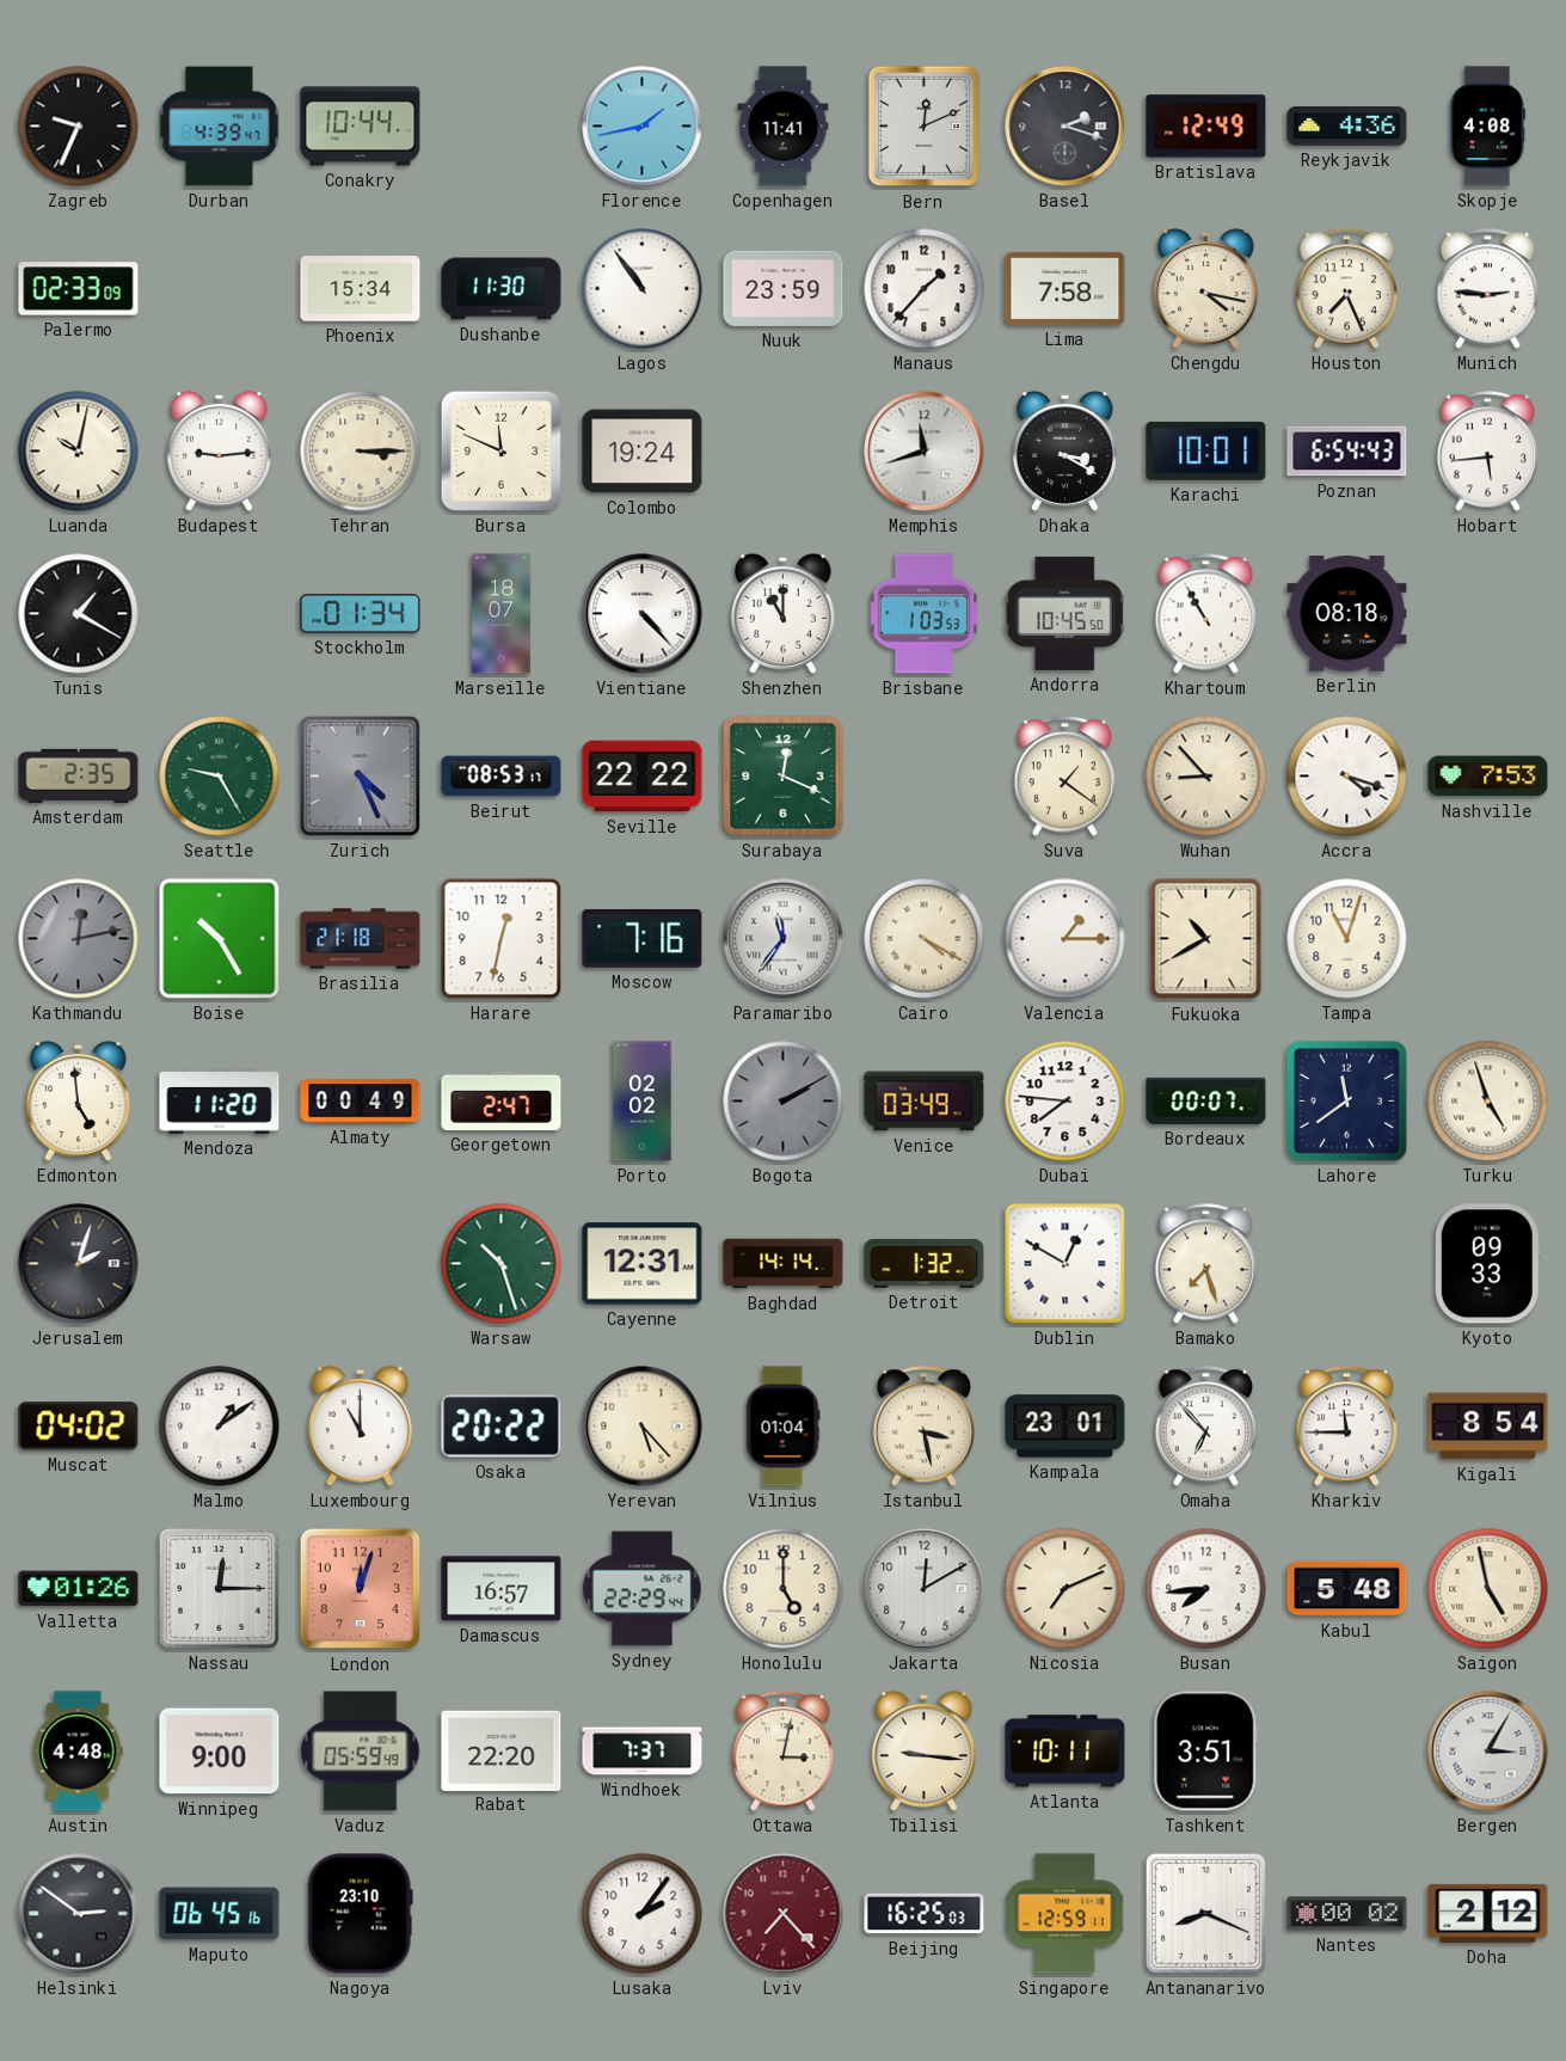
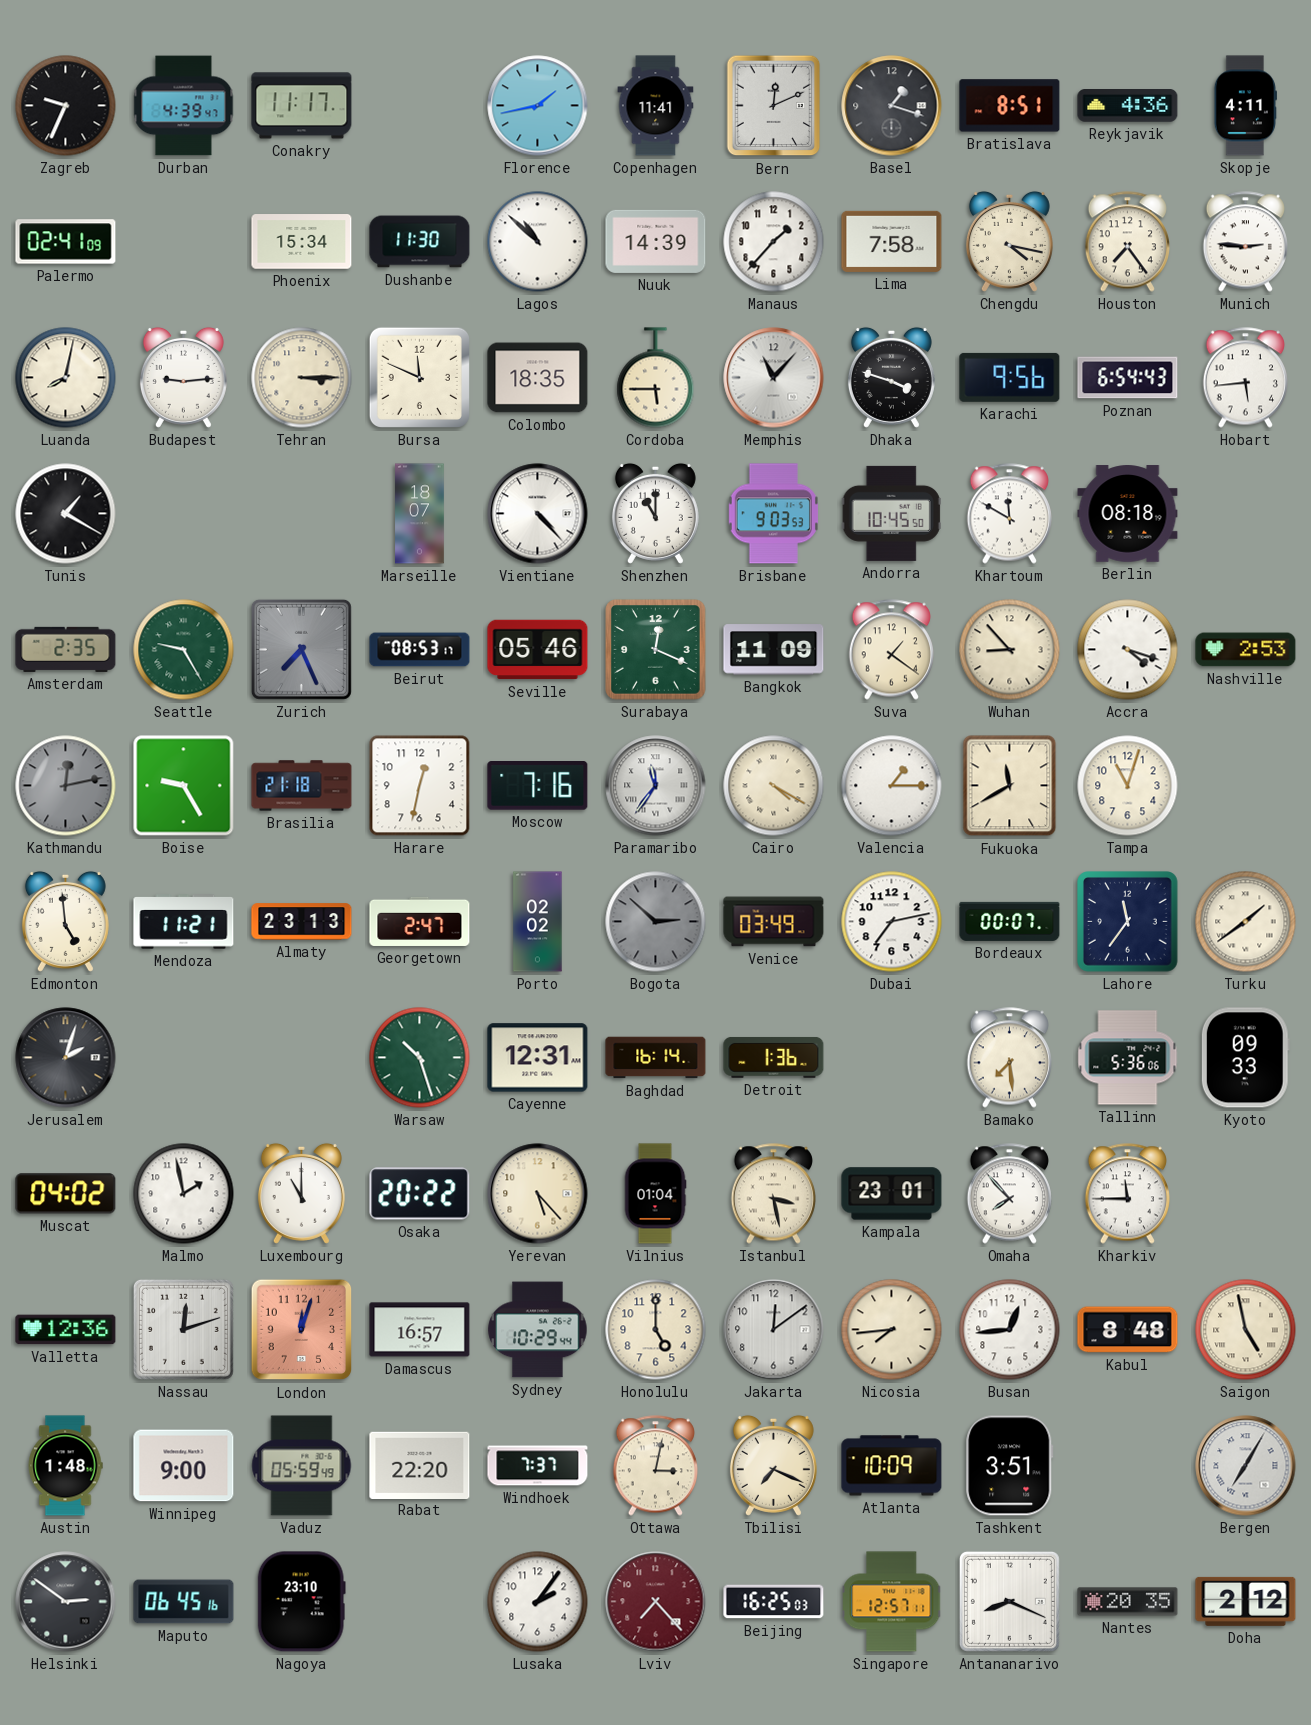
Conakry: 10:44 -> 11:17
Basel: 2:18 -> 1:18
Bratislava: 12:49 -> 8:51
Skopje: 4:08 -> 4:11
Palermo: 02:33 -> 02:41
Lagos: 10:54 -> 10:52
Nuuk: 23:59 -> 14:39
Houston: 7:26 -> 7:24
Luanda: 10:02 -> 8:02
Colombo: 19:24 -> 18:35
Cordoba: none -> 5:45
Memphis: 11:42 -> 11:07
Dhaka: 3:20 -> 3:48
Karachi: 10:01 -> 9:56
Stockholm: 01:34 -> none
Brisbane: 1:03 -> 9:03
Khartoum: 10:55 -> 11:50
Zurich: 4:26 -> 7:26
Seville: 22:22 -> 05:46
Bangkok: none -> 11:09
Nashville: 7:53 -> 2:53
Boise: 10:25 -> 9:25
Fukuoka: 10:40 -> 11:40
Mendoza: 11:20 -> 11:21
Almaty: 00:49 -> 23:13
Bogota: 2:10 -> 2:52
Dubai: 7:46 -> 7:13
Lahore: 11:39 -> 11:36
Turku: 4:57 -> 1:39
Baghdad: 14:14 -> 16:14
Detroit: 1:32 -> 1:36
Dublin: 12:50 -> none
Bamako: 7:27 -> 7:29
Tallinn: none -> 5:36
Malmo: 1:09 -> 1:58
Omaha: 6:53 -> 7:53
Kigali: 8:54 -> none
Valletta: 01:26 -> 12:36
Nassau: 12:15 -> 12:12
Sydney: 22:29 -> 10:29
Jakarta: 12:10 -> 12:09
Nicosia: 7:11 -> 7:44
Busan: 7:44 -> 12:44
Kabul: 5:48 -> 8:48
Austin: 4:48 -> 1:48
Tbilisi: 9:16 -> 7:19
Atlanta: 10:11 -> 10:09
Bergen: 3:05 -> 7:05
Singapore: 12:59 -> 12:57
Nantes: 00:02 -> 20:35
